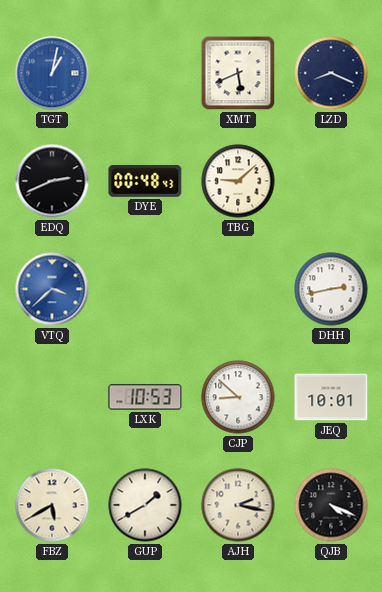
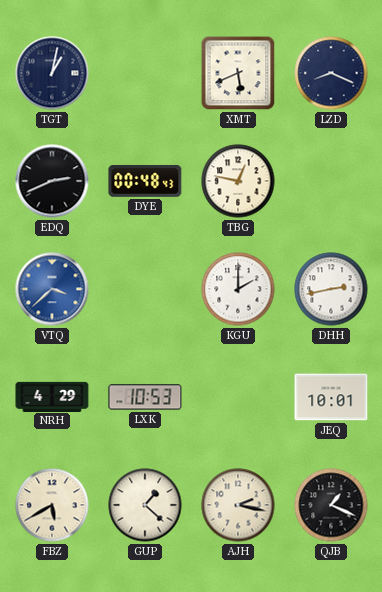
TGT dial: blue -> navy
TBG: 9:08 -> 12:47
KGU: none -> 2:00
NRH: none -> 4:29
CJP: 8:52 -> none
GUP: 1:40 -> 1:22
QJB: 4:19 -> 1:19
